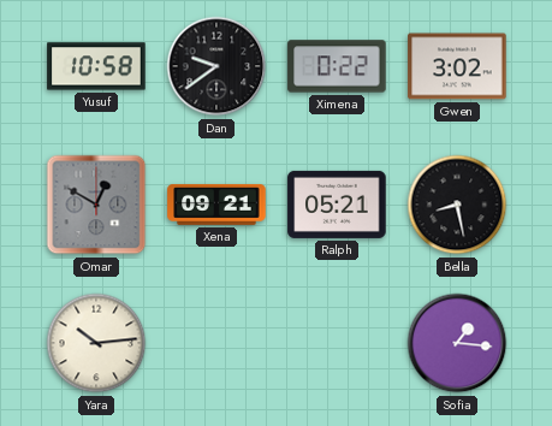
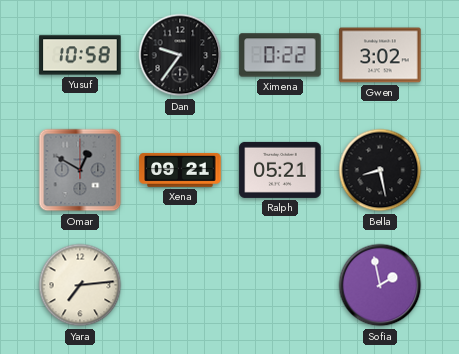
Dan: 9:39 -> 9:36
Yara: 10:14 -> 7:14
Sofia: 1:16 -> 1:58
